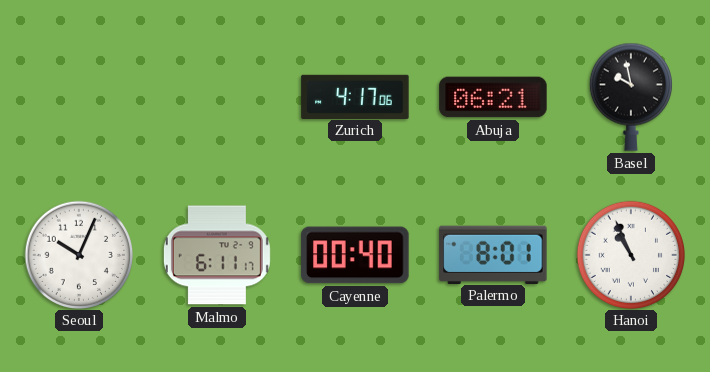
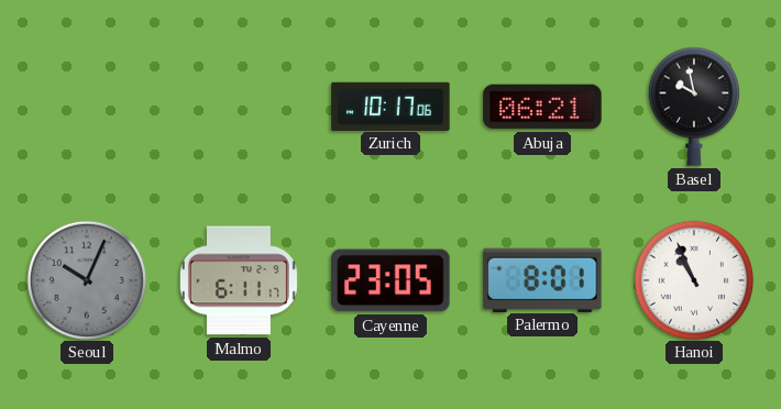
Zurich: 4:17 -> 10:17
Seoul dial: white -> grey
Cayenne: 00:40 -> 23:05
